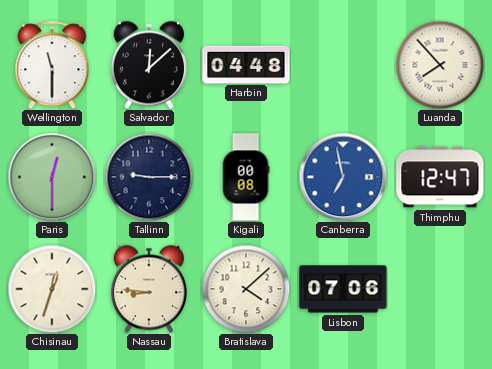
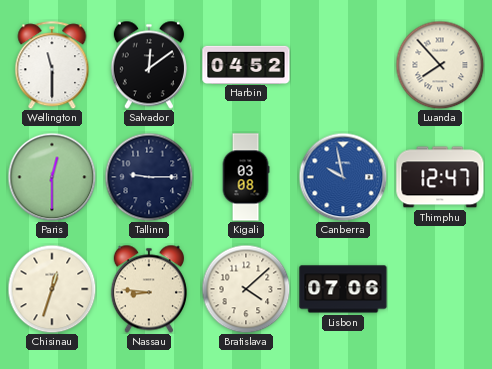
Salvador: 12:08 -> 12:09
Harbin: 04:48 -> 04:52
Kigali: 00:08 -> 03:08
Canberra: 6:58 -> 9:58
